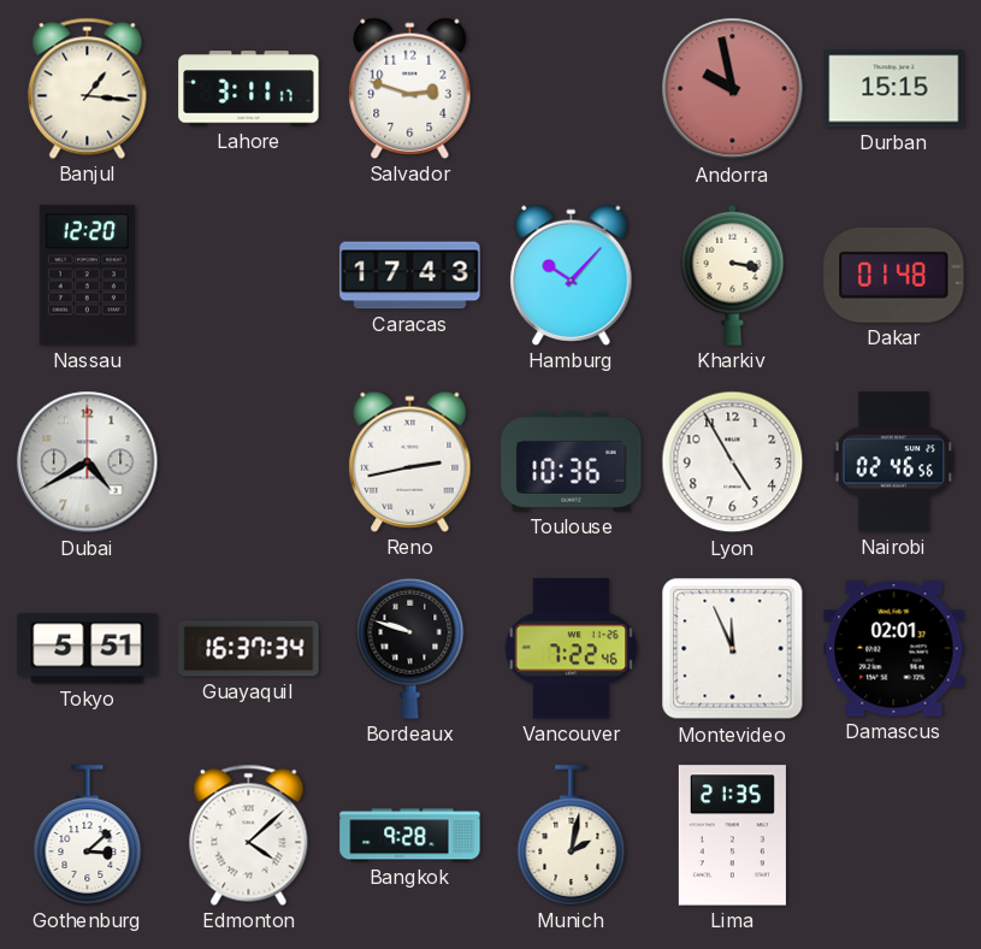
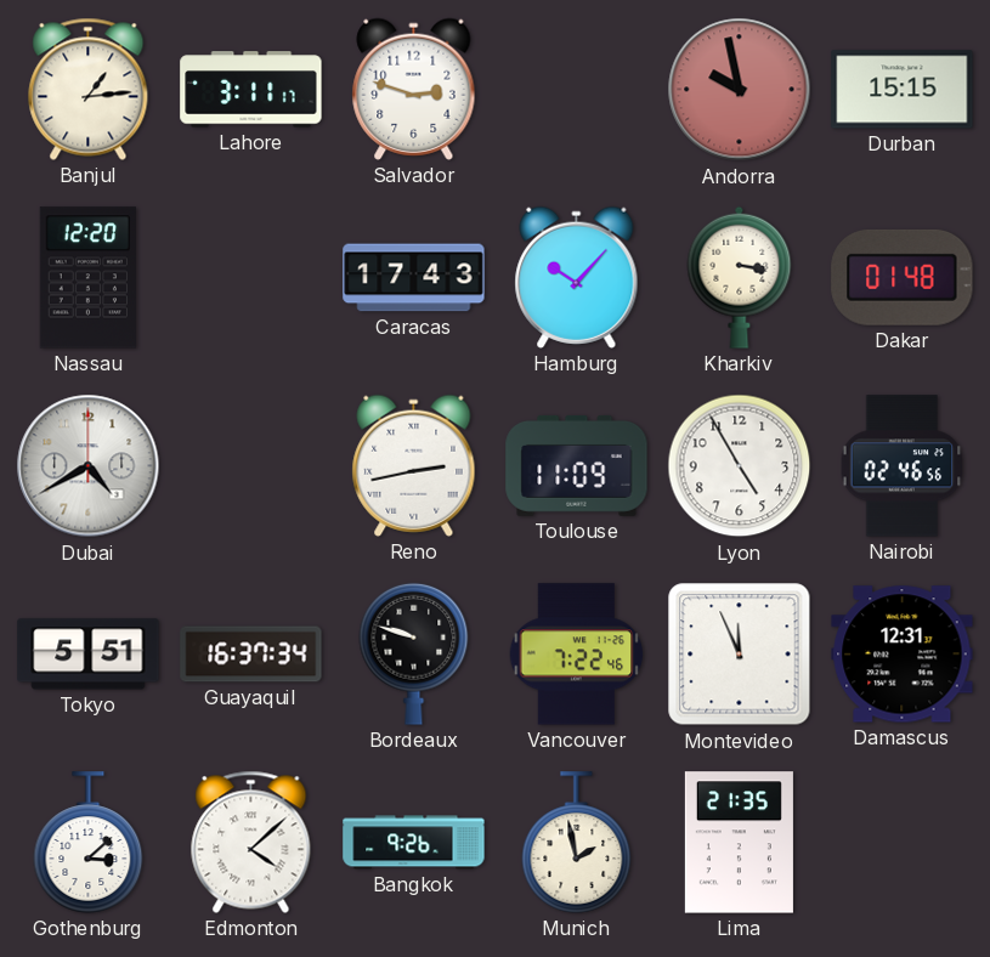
Banjul: 1:16 -> 1:14
Toulouse: 10:36 -> 11:09
Damascus: 02:01 -> 12:31
Bangkok: 9:28 -> 9:26
Munich: 2:02 -> 1:58
